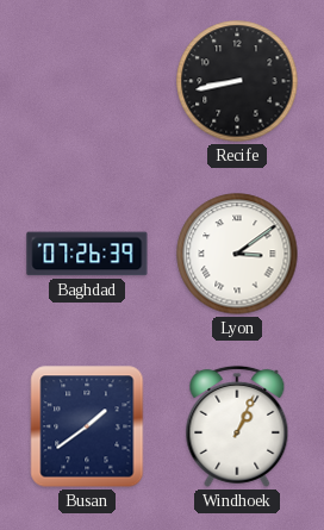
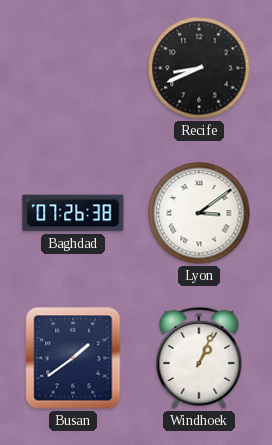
Recife: 8:43 -> 8:41
Baghdad: 07:26:39 -> 07:26:38
